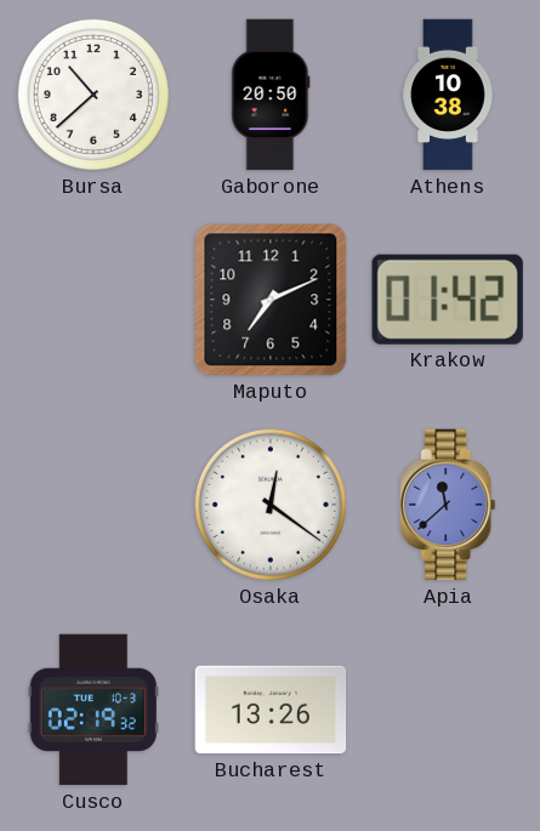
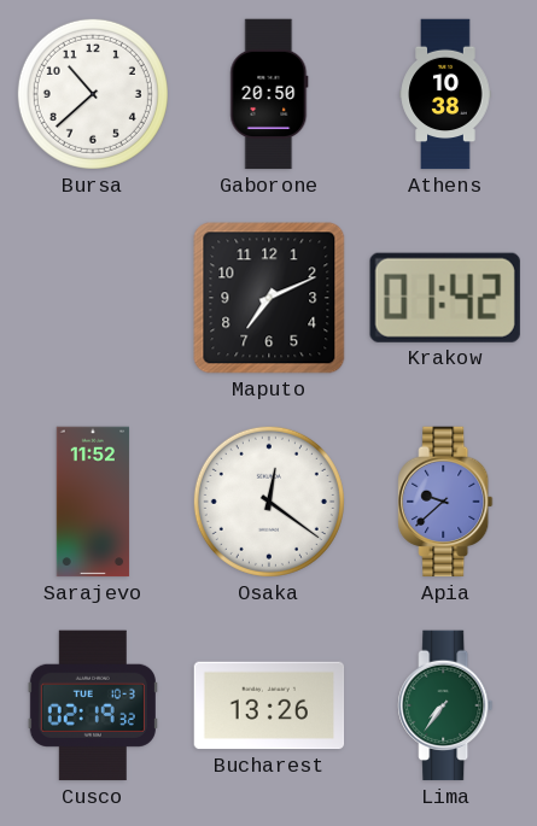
Sarajevo: none -> 11:52
Apia: 11:38 -> 9:38
Lima: none -> 7:36
